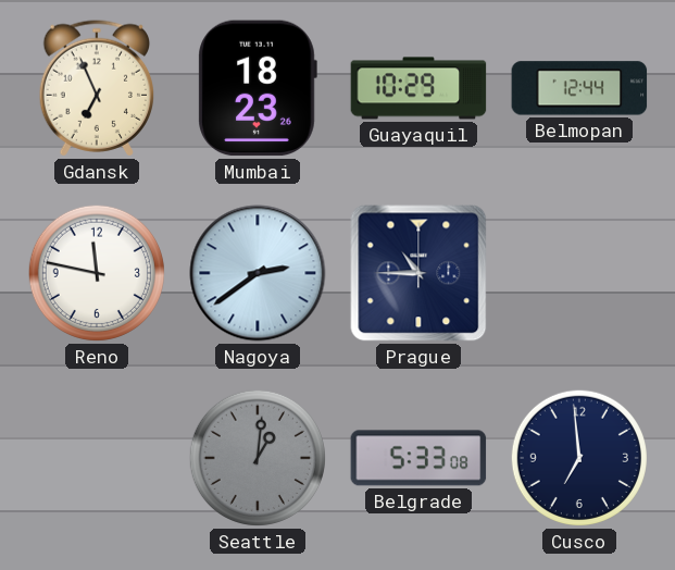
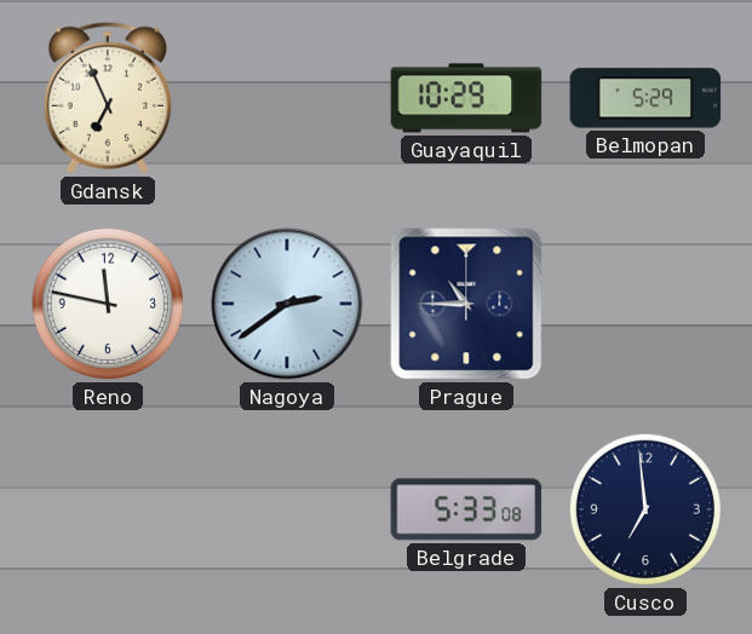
Mumbai: 18:23 -> none
Belmopan: 12:44 -> 5:29
Seattle: 1:01 -> none
